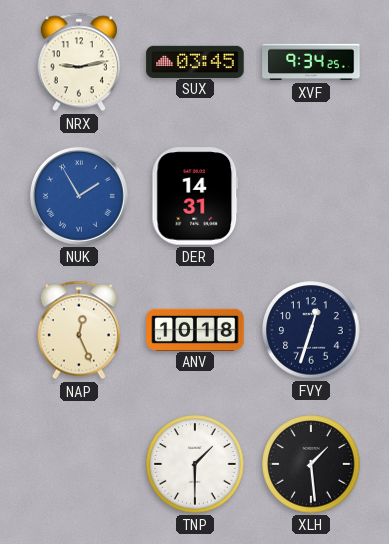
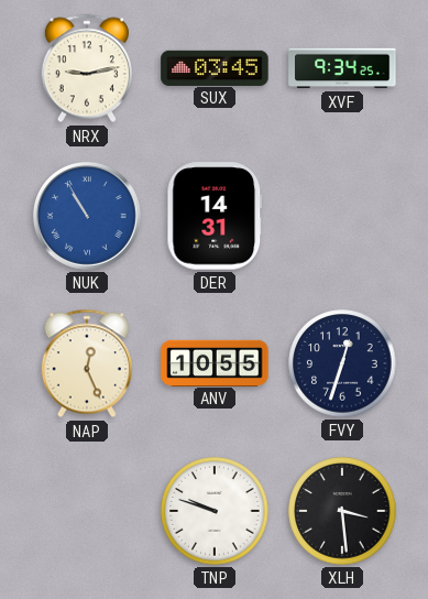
NUK: 1:55 -> 10:55
ANV: 10:18 -> 10:55
TNP: 1:30 -> 9:48
XLH: 1:29 -> 3:29
